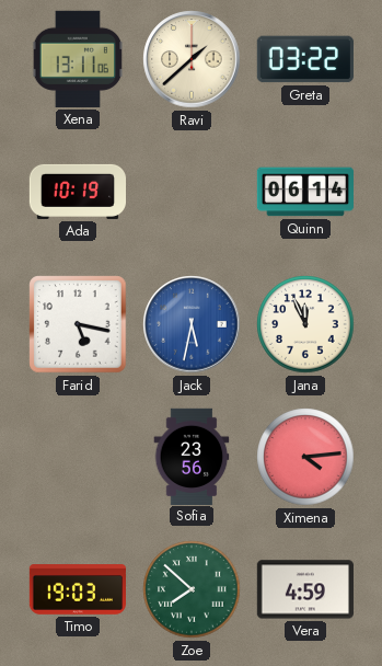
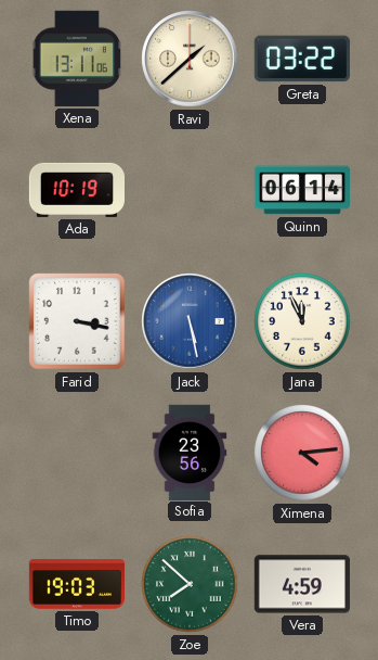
Farid: 5:17 -> 3:17
Jack: 5:32 -> 5:28
